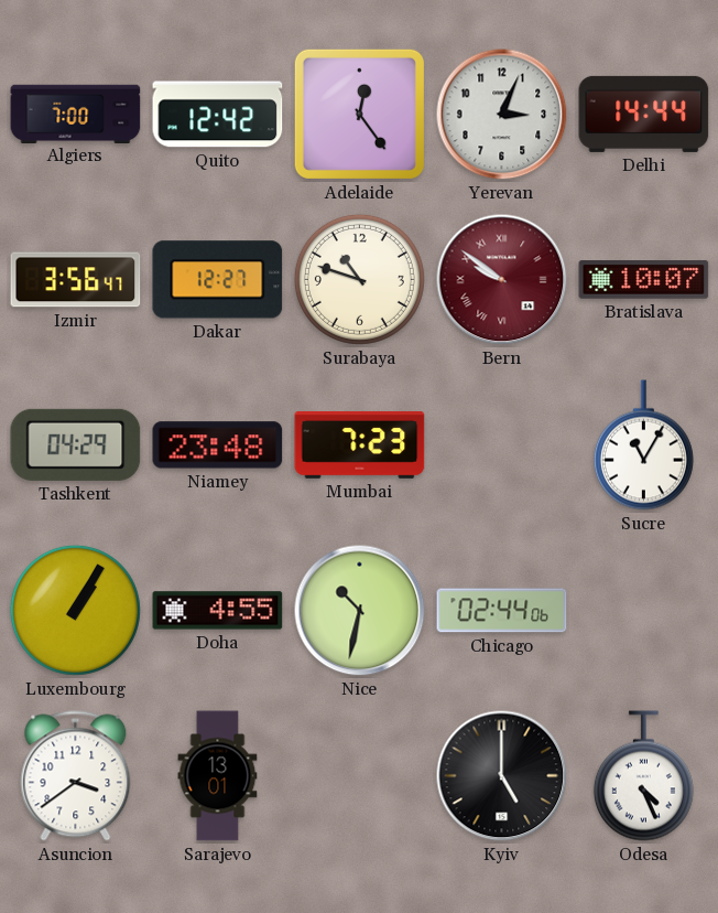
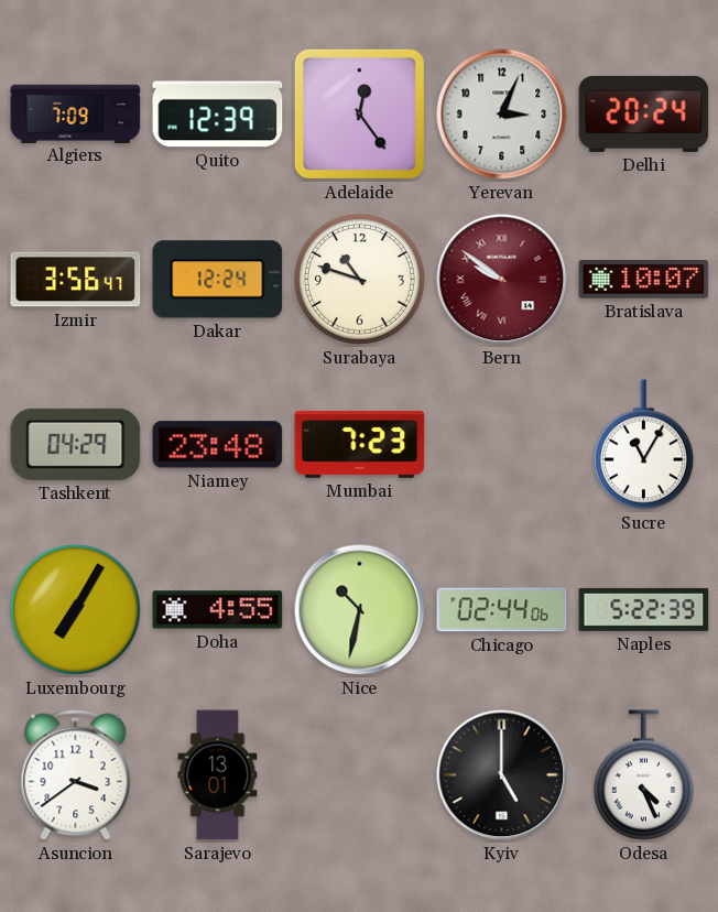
Algiers: 7:00 -> 7:09
Quito: 12:42 -> 12:39
Delhi: 14:44 -> 20:24
Dakar: 12:27 -> 12:24
Luxembourg: 1:05 -> 7:05
Naples: none -> 5:22
